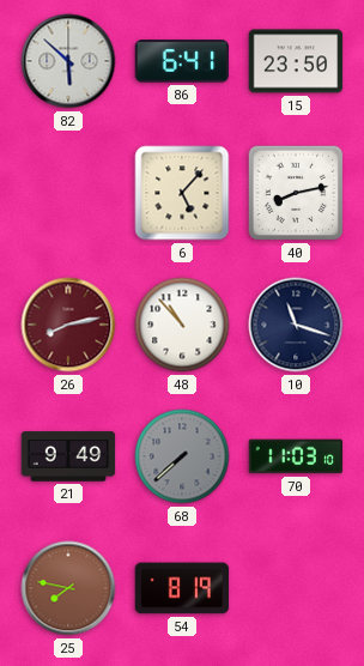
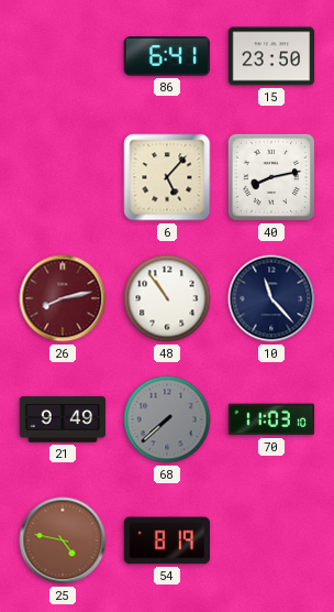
82: 5:52 -> none
48: 10:53 -> 10:54
10: 11:18 -> 11:23
25: 7:47 -> 4:47
